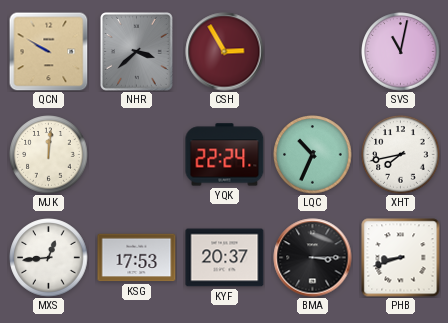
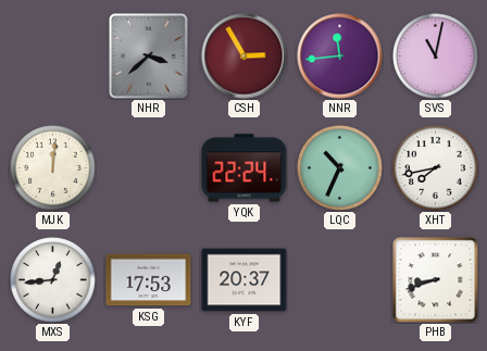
QCN: 9:50 -> none
NNR: none -> 11:44
BMA: 3:15 -> none
